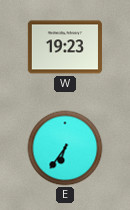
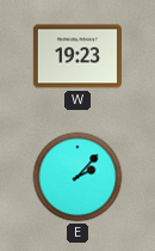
E: 6:36 -> 2:07
